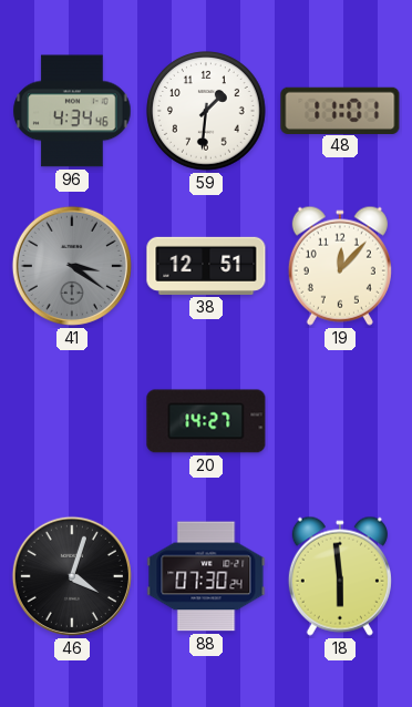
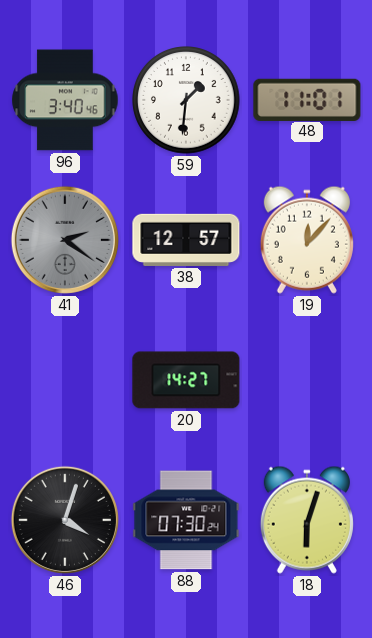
96: 4:34 -> 3:40
41: 3:21 -> 2:21
38: 12:51 -> 12:57
18: 5:59 -> 6:03
